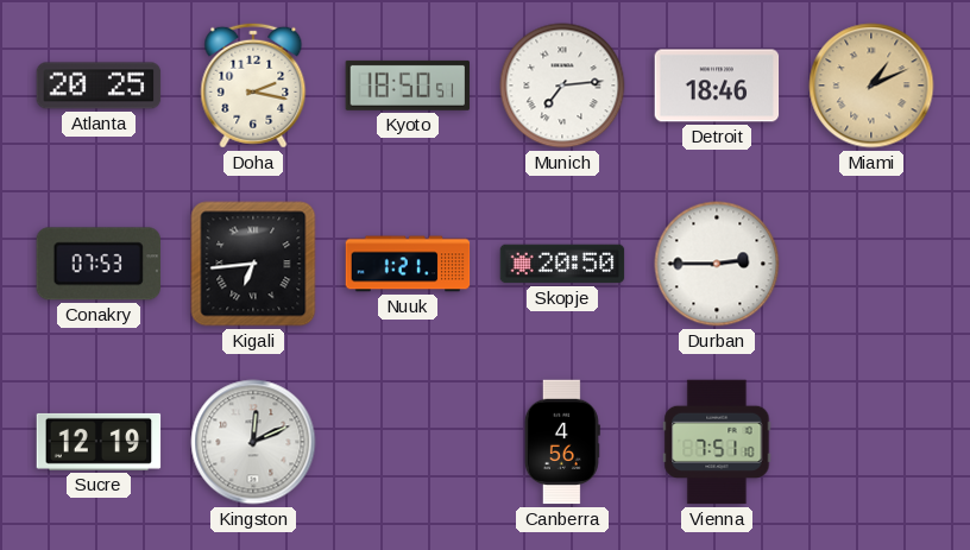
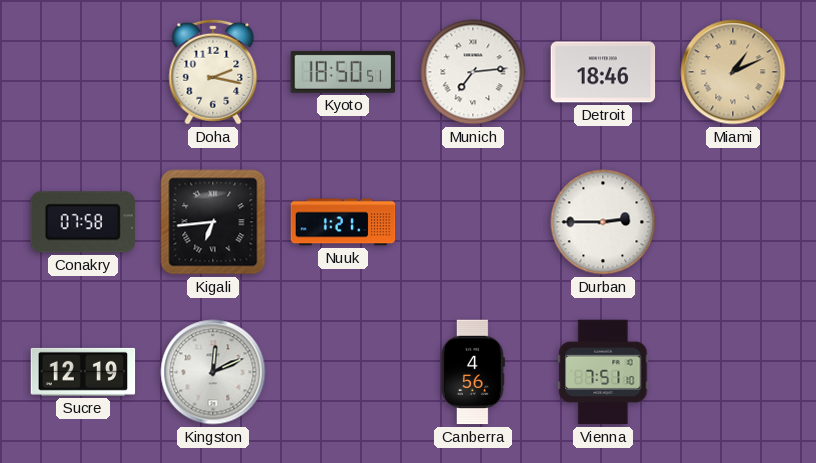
Atlanta: 20:25 -> none
Conakry: 07:53 -> 07:58
Skopje: 20:50 -> none
